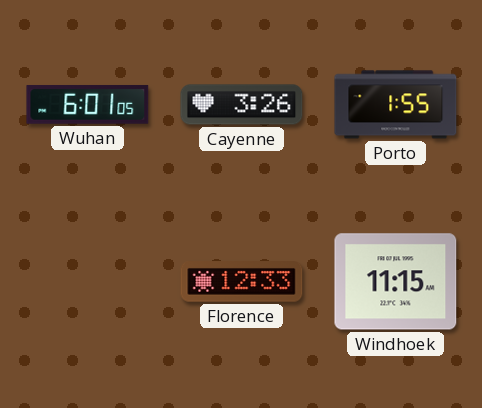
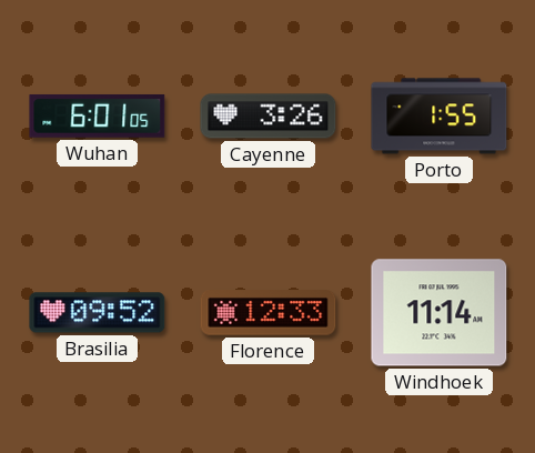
Brasilia: none -> 09:52
Windhoek: 11:15 -> 11:14
